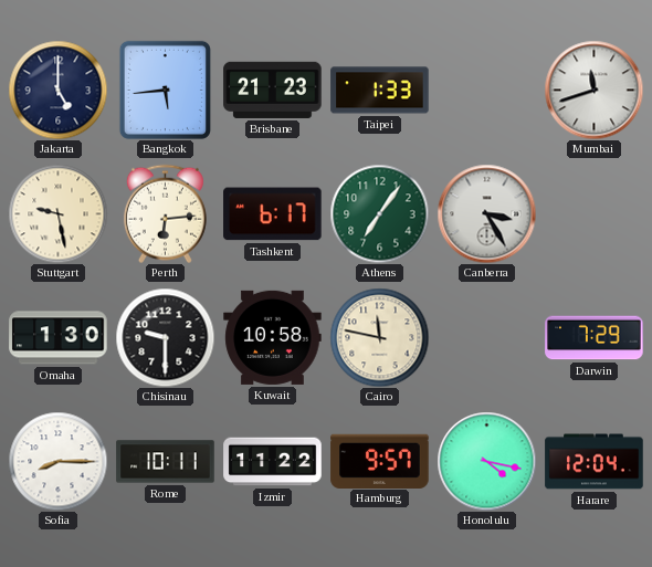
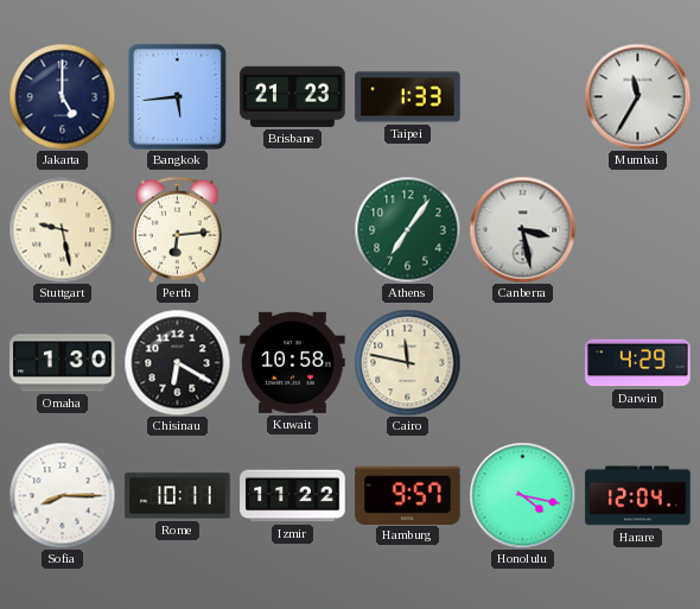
Mumbai: 11:42 -> 11:35
Tashkent: 6:17 -> none
Canberra: 3:25 -> 3:28
Chisinau: 9:30 -> 6:20
Darwin: 7:29 -> 4:29
